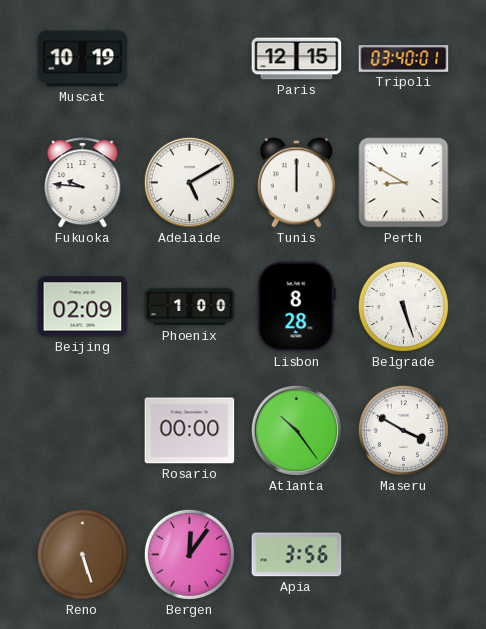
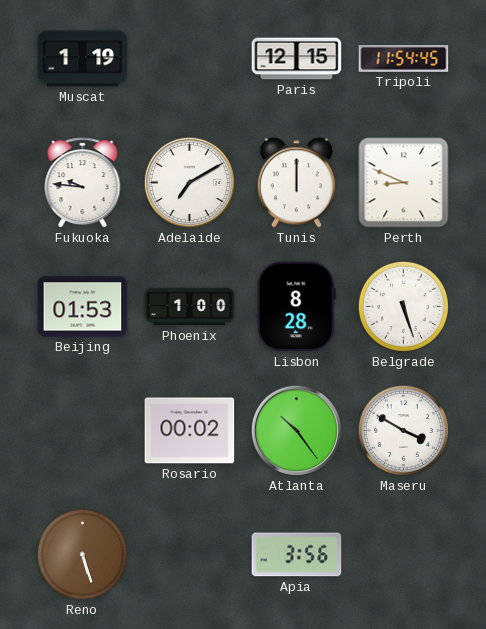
Muscat: 10:19 -> 1:19
Tripoli: 03:40 -> 11:54
Adelaide: 5:10 -> 7:10
Perth: 8:50 -> 8:49
Beijing: 02:09 -> 01:53
Rosario: 00:00 -> 00:02
Bergen: 12:06 -> none
